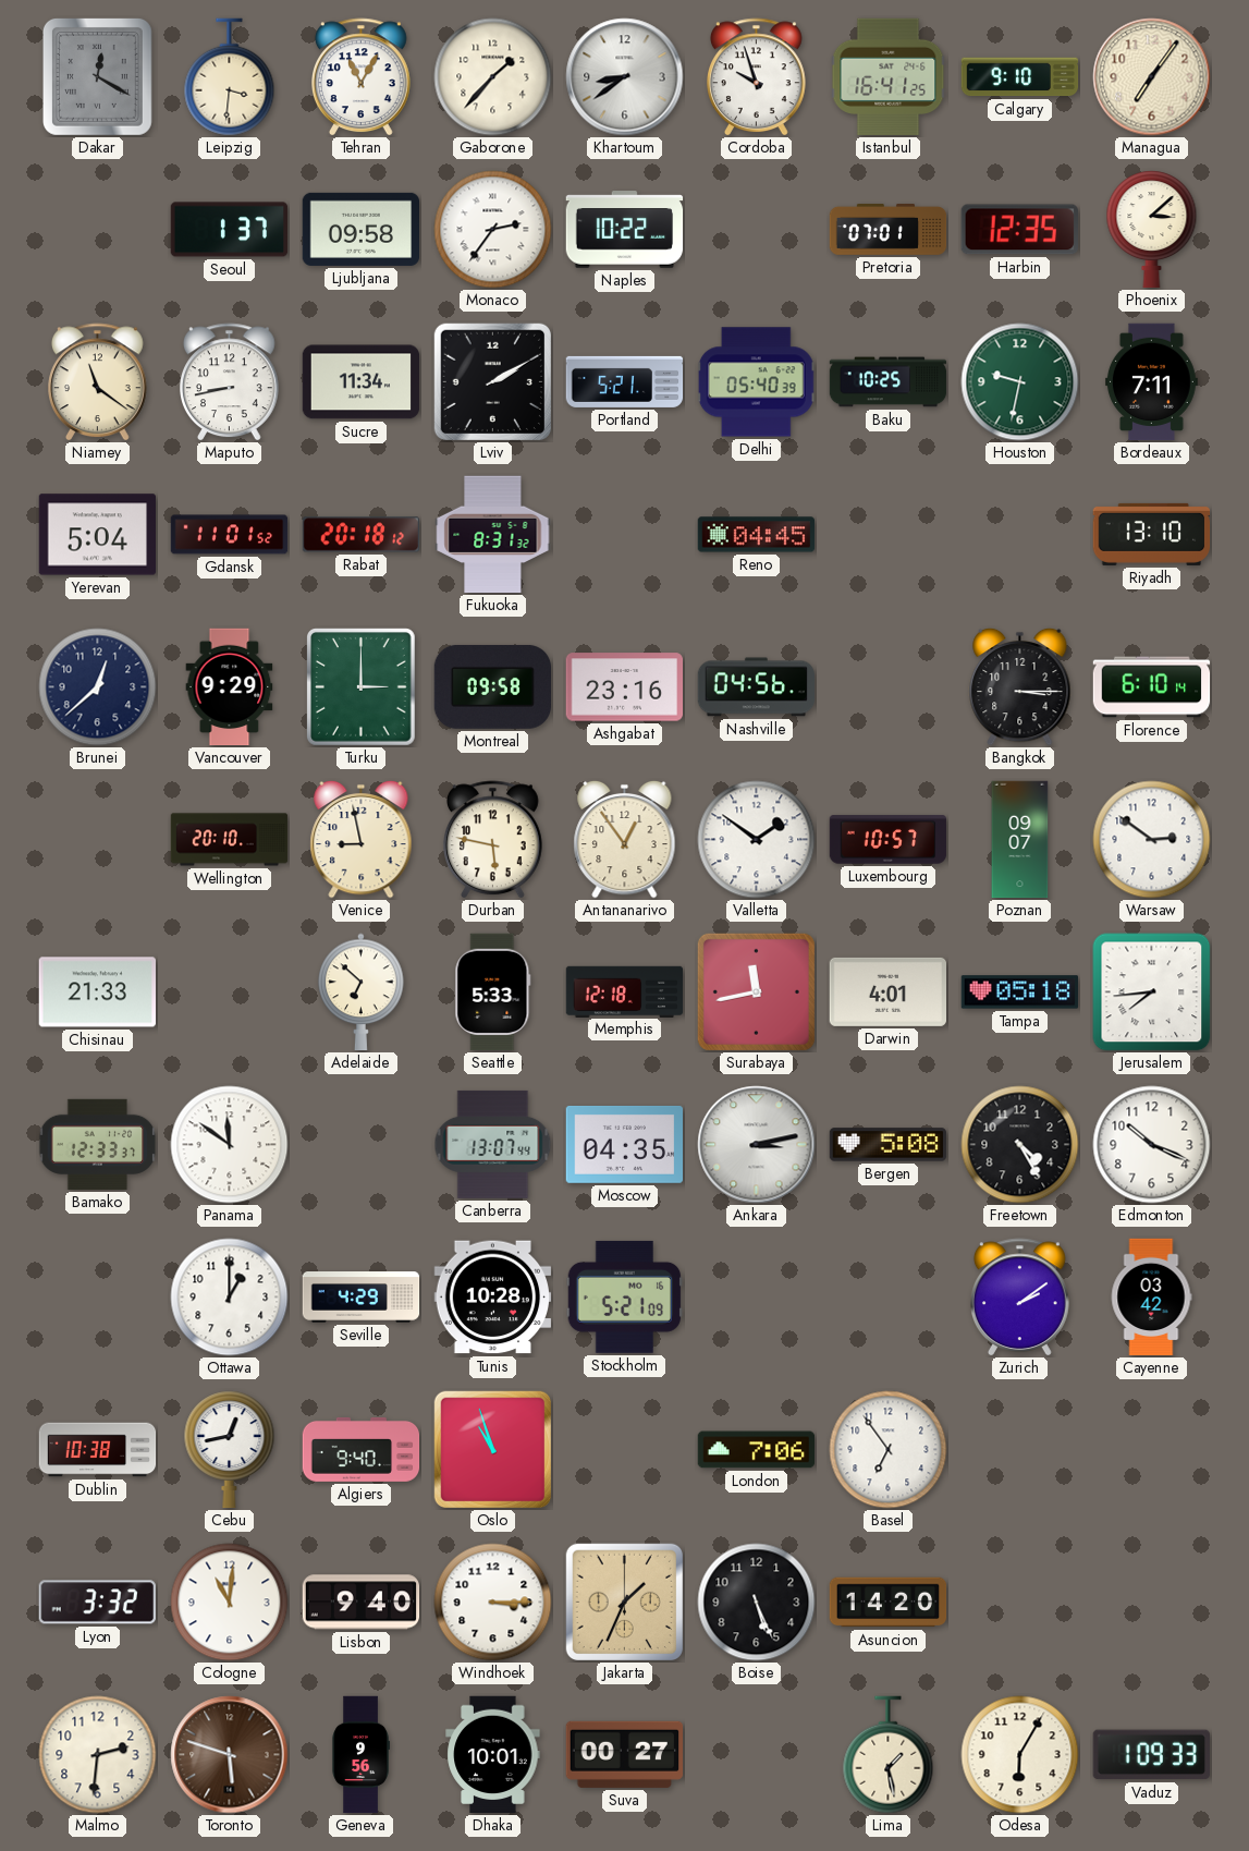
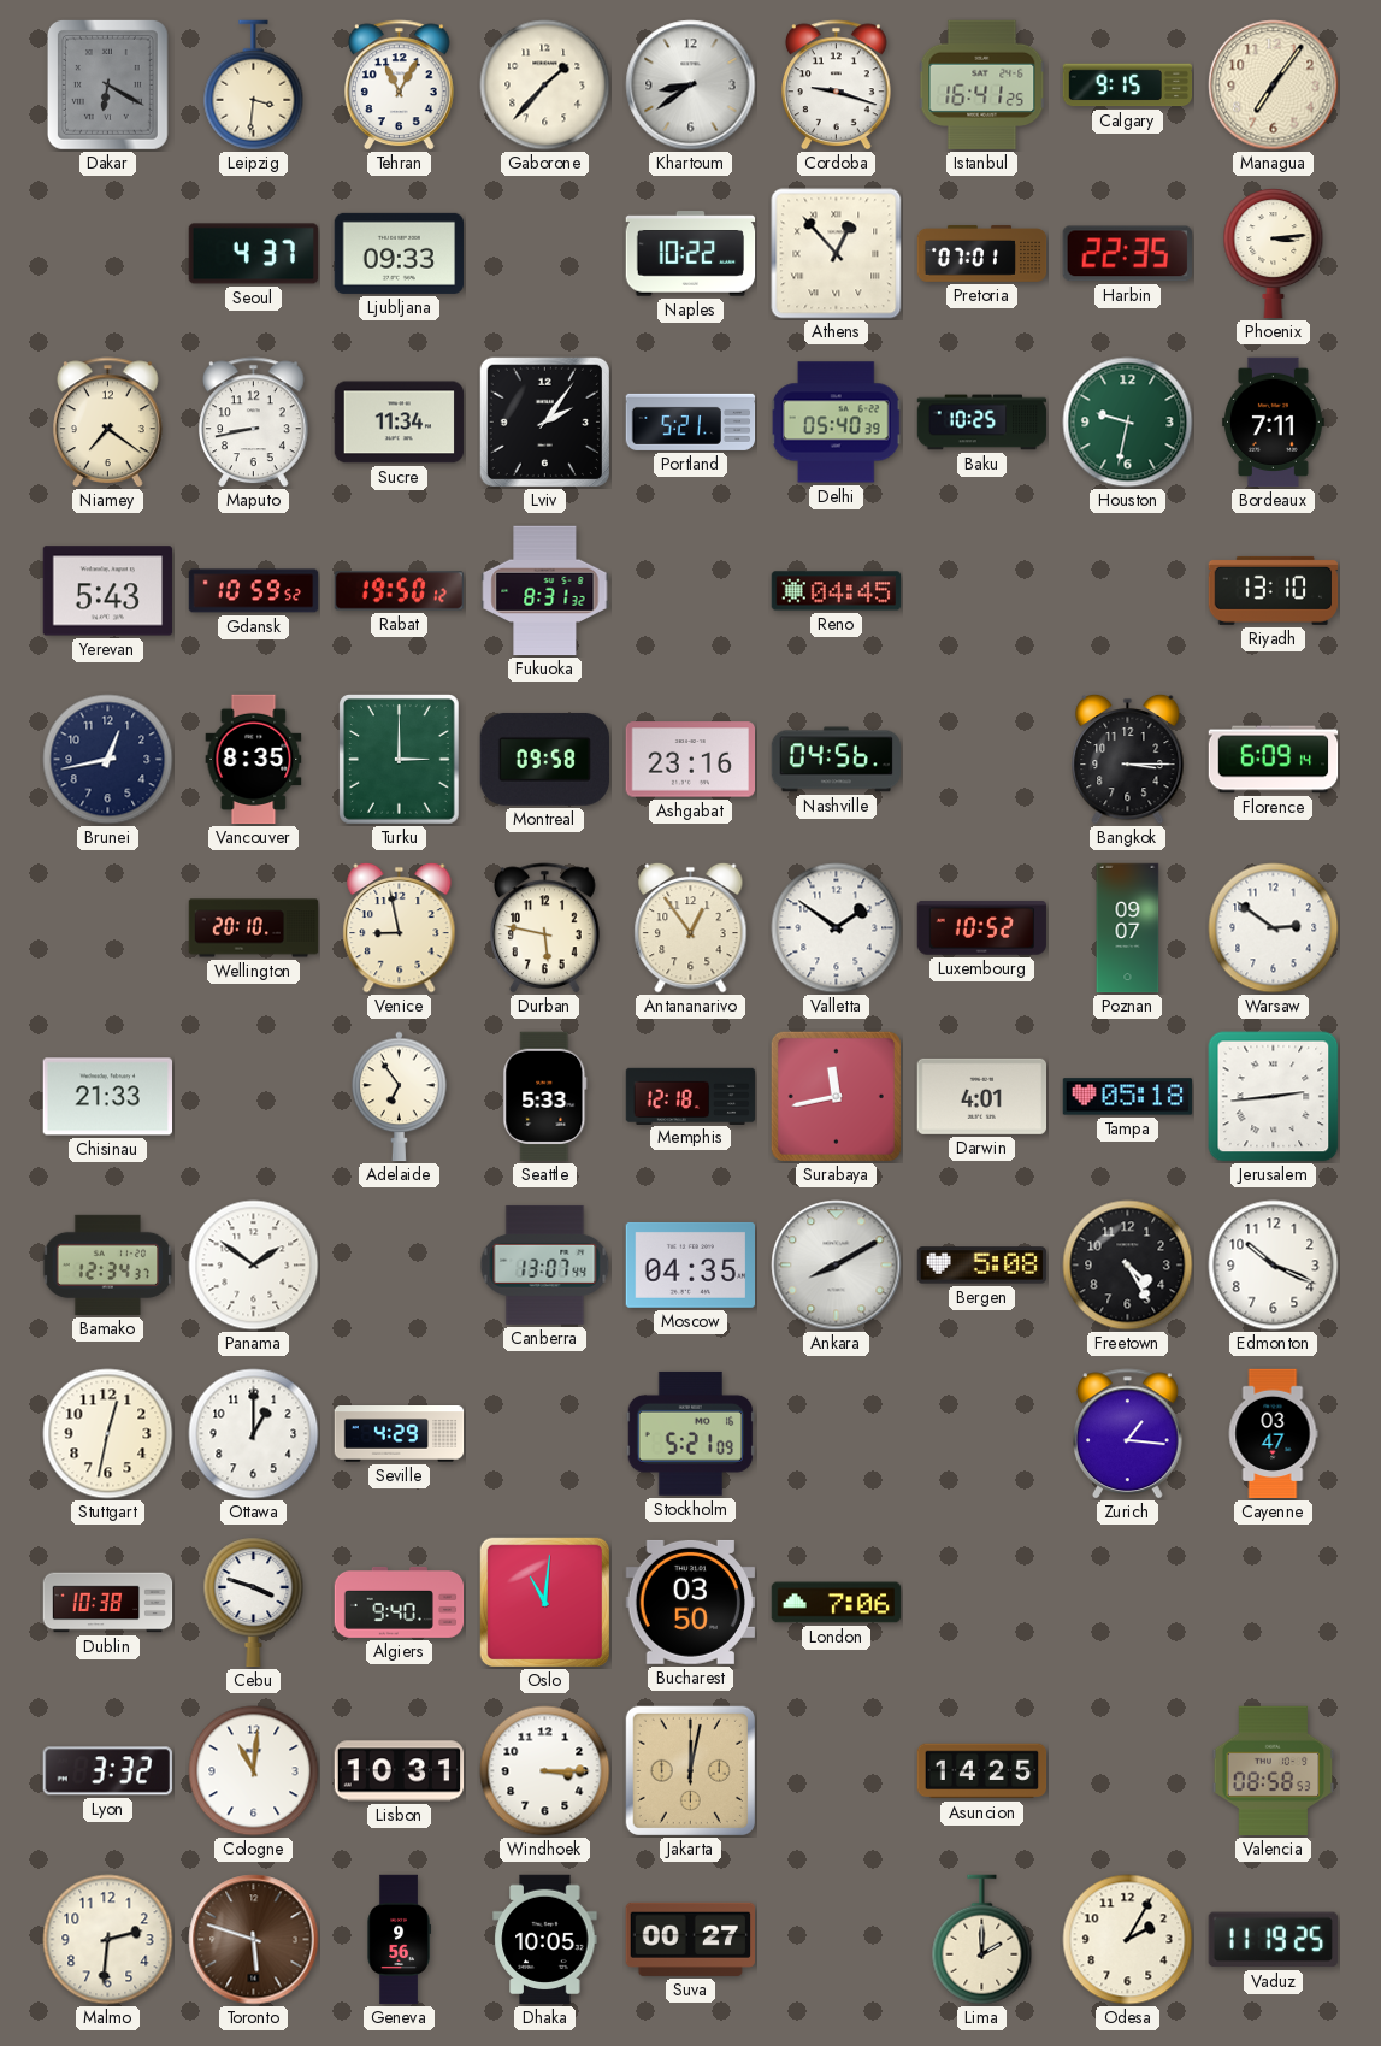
Dakar: 12:20 -> 6:20
Cordoba: 9:57 -> 9:18
Calgary: 9:10 -> 9:15
Seoul: 1:37 -> 4:37
Ljubljana: 09:58 -> 09:33
Monaco: 2:36 -> none
Athens: none -> 12:53
Harbin: 12:35 -> 22:35
Phoenix: 3:08 -> 3:14
Niamey: 11:21 -> 7:21
Lviv: 2:10 -> 2:06
Yerevan: 5:04 -> 5:43
Gdansk: 11:01 -> 10:59
Rabat: 20:18 -> 19:50
Brunei: 12:38 -> 12:43
Vancouver: 9:29 -> 8:35
Florence: 6:10 -> 6:09
Luxembourg: 10:57 -> 10:52
Adelaide: 6:52 -> 6:54
Jerusalem: 7:44 -> 2:44
Bamako: 12:33 -> 12:34
Panama: 11:51 -> 1:51
Ankara: 3:13 -> 8:10
Stuttgart: none -> 12:32
Tunis: 10:28 -> none
Zurich: 2:09 -> 1:16
Cayenne: 03:42 -> 03:47
Cebu: 12:43 -> 3:48
Oslo: 10:57 -> 11:01
Bucharest: none -> 03:50
Basel: 6:54 -> none
Lisbon: 9:40 -> 10:31
Jakarta: 1:34 -> 12:02
Boise: 5:26 -> none
Asuncion: 14:20 -> 14:25
Valencia: none -> 08:58
Dhaka: 10:01 -> 10:05
Lima: 1:28 -> 2:00
Odesa: 6:05 -> 2:05
Vaduz: 1:09 -> 11:19
